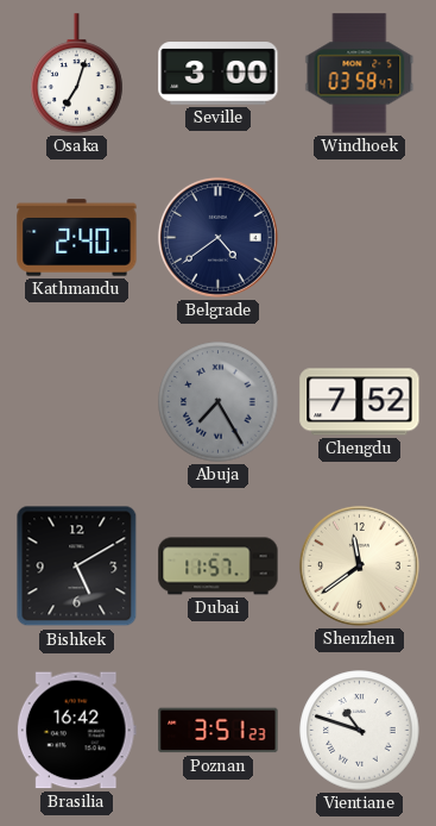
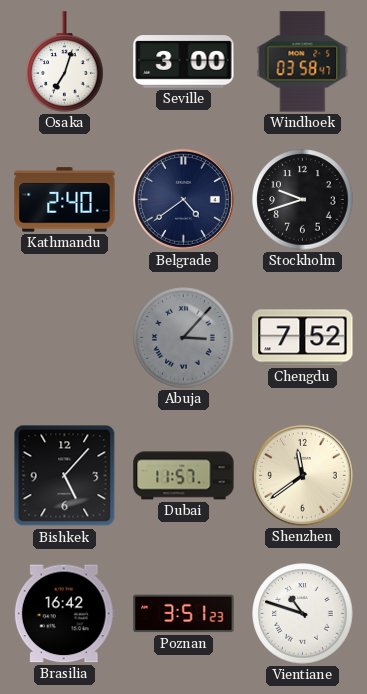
Stockholm: none -> 9:42
Abuja: 7:25 -> 3:07
Bishkek: 5:10 -> 5:07
